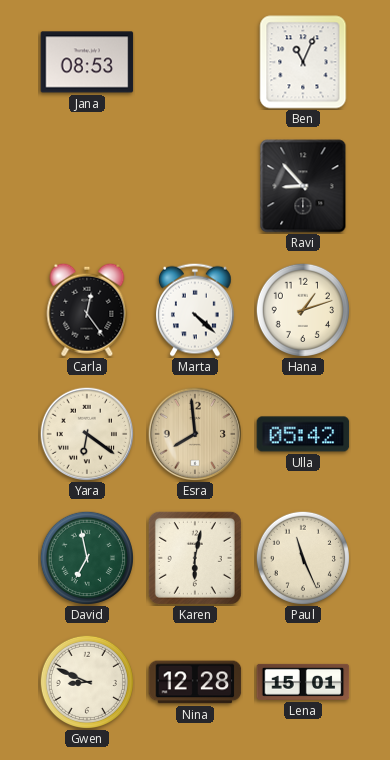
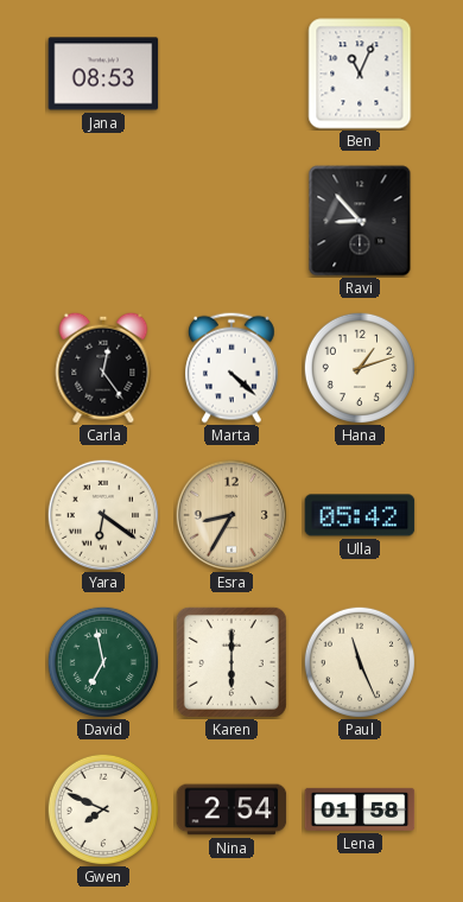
Esra: 7:59 -> 8:35
Karen: 6:02 -> 6:00
Gwen: 8:49 -> 7:49
Nina: 12:28 -> 2:54
Lena: 15:01 -> 01:58
